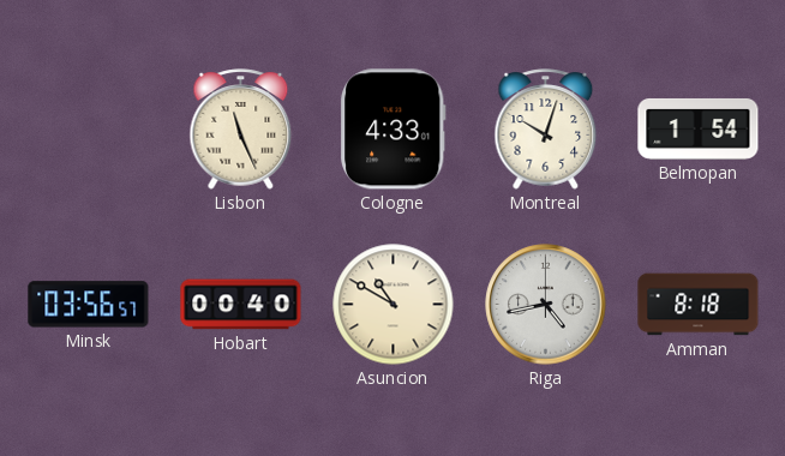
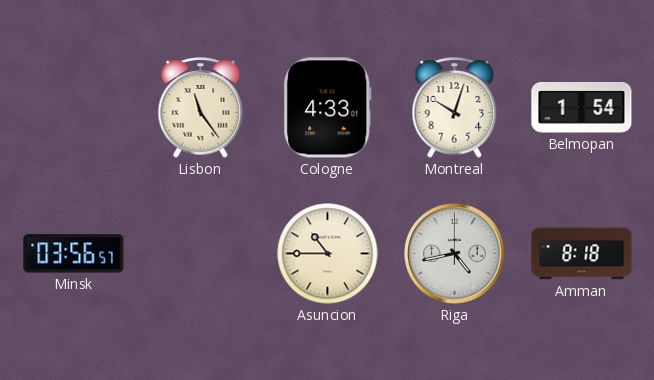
Lisbon: 11:26 -> 11:24
Hobart: 00:40 -> none
Asuncion: 10:50 -> 10:45
